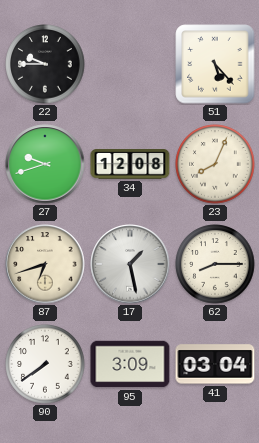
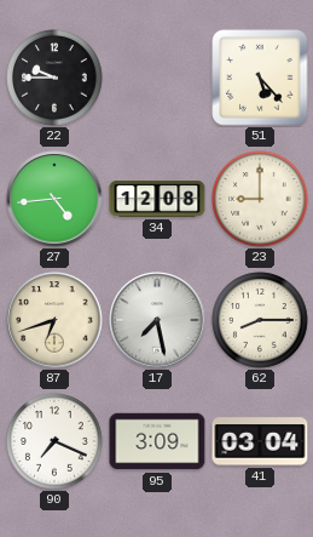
27: 9:42 -> 4:44
23: 8:04 -> 9:00
17: 1:28 -> 7:28
90: 7:39 -> 7:19
